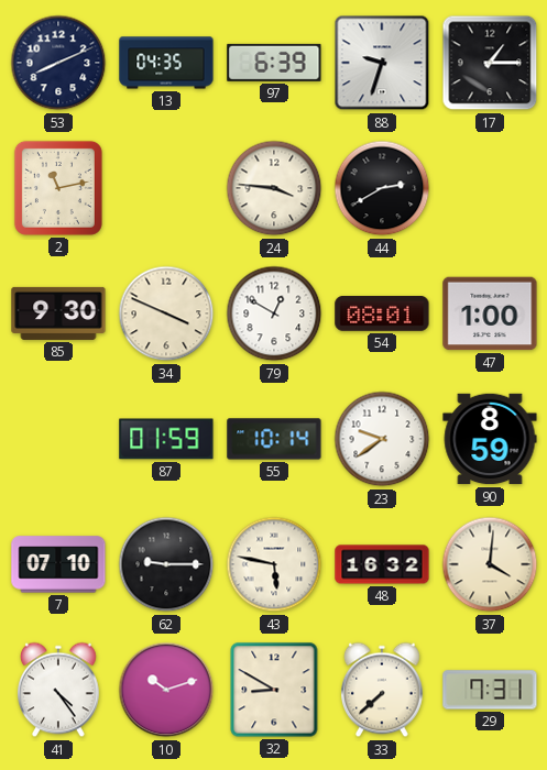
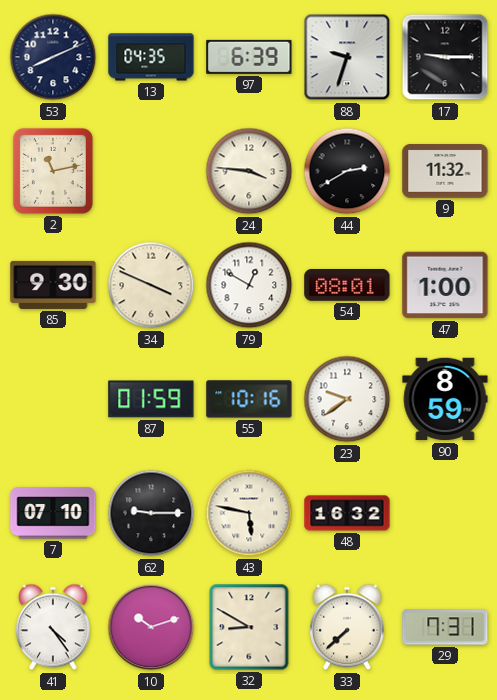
17: 1:15 -> 9:15
9: none -> 11:32
55: 10:14 -> 10:16
37: 4:01 -> none
